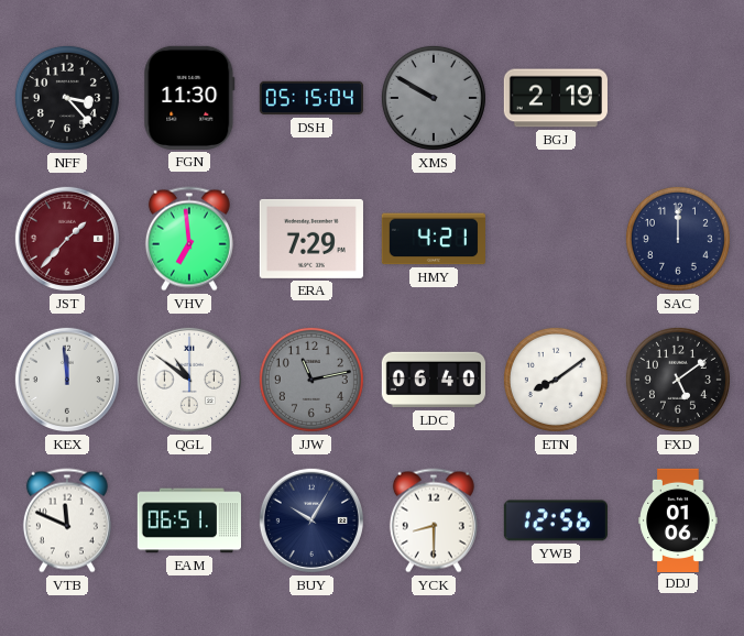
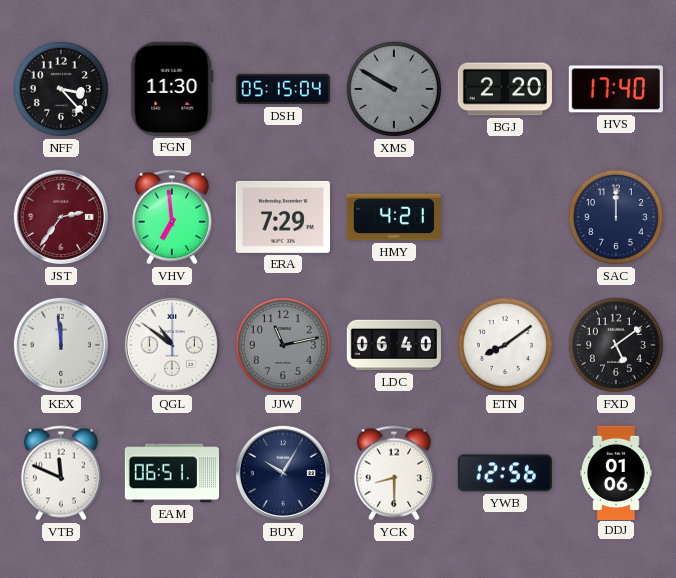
BGJ: 2:19 -> 2:20
HVS: none -> 17:40
JST: 1:37 -> 2:36
